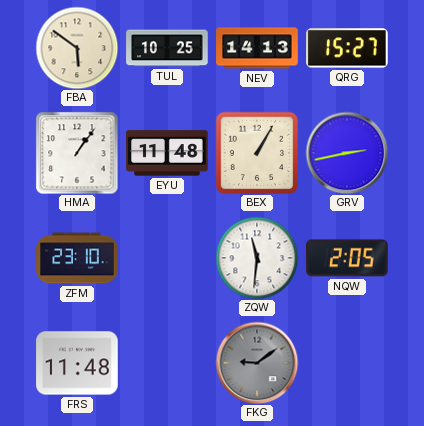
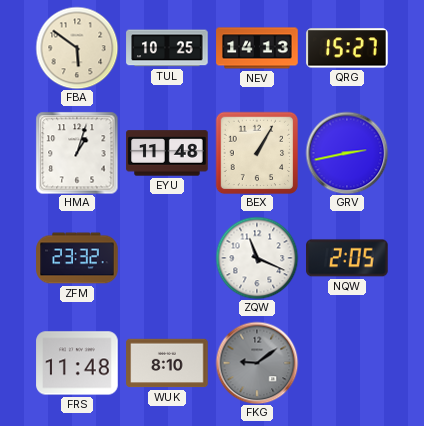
HMA: 1:06 -> 1:03
ZFM: 23:10 -> 23:32
ZQW: 11:31 -> 11:19
WUK: none -> 8:10
